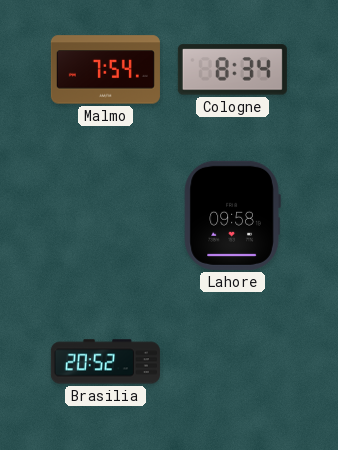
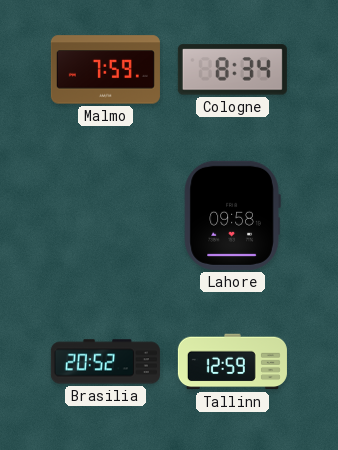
Malmo: 7:54 -> 7:59
Tallinn: none -> 12:59
